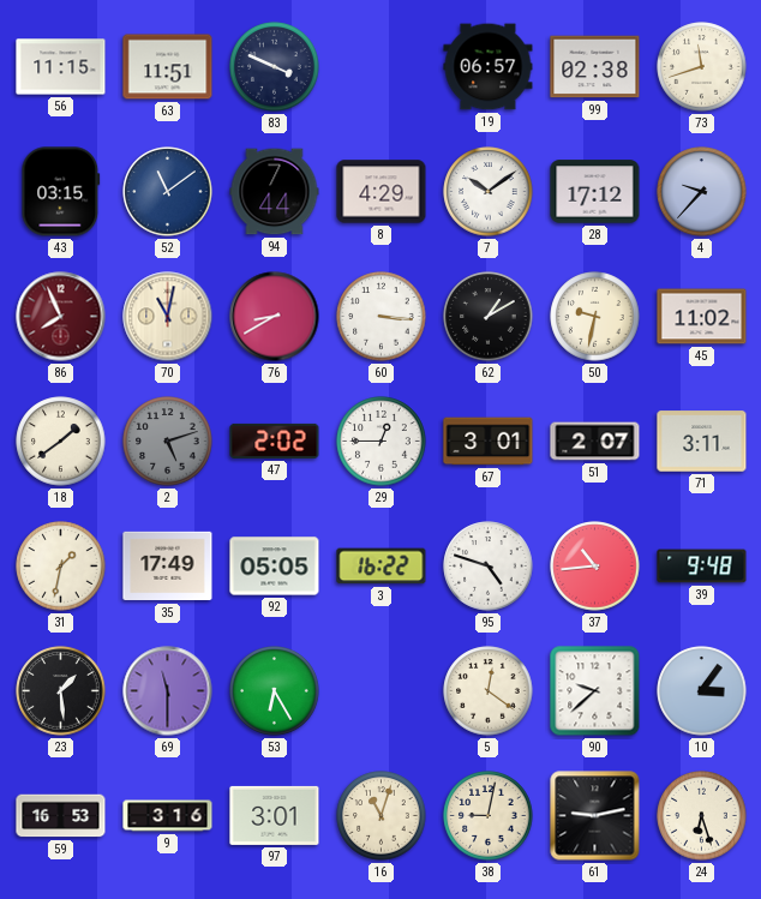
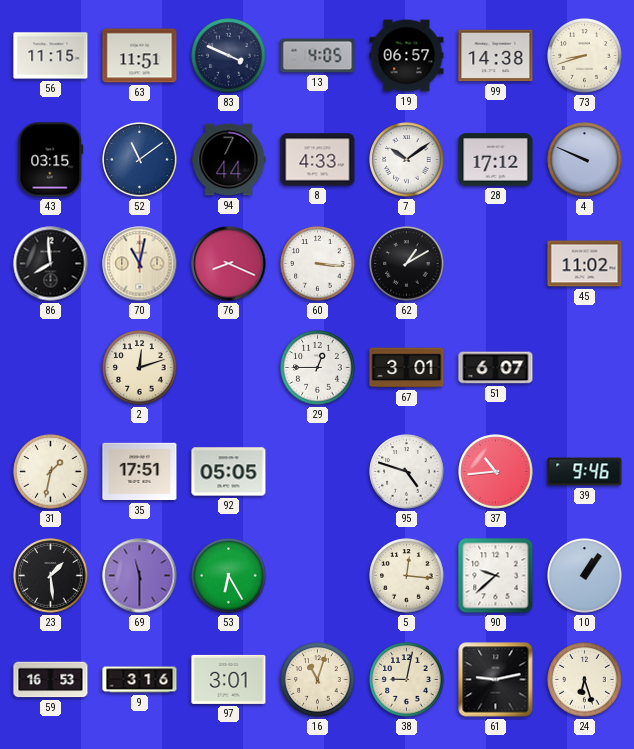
13: none -> 4:05
99: 02:38 -> 14:38
73: 11:42 -> 8:42
8: 4:29 -> 4:33
4: 9:37 -> 9:49
86: 7:56 -> 7:59
86 dial: burgundy -> black
76: 8:40 -> 8:19
50: 9:32 -> none
18: 1:39 -> none
2: 5:12 -> 12:12
2 dial: grey -> cream
47: 2:02 -> none
51: 2:07 -> 6:07
71: 3:11 -> none
35: 17:49 -> 17:51
3: 16:22 -> none
39: 9:48 -> 9:46
5: 12:21 -> 12:16
10: 3:06 -> 1:06
